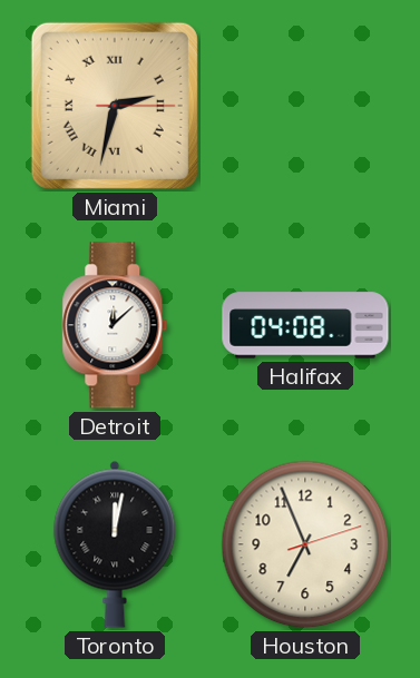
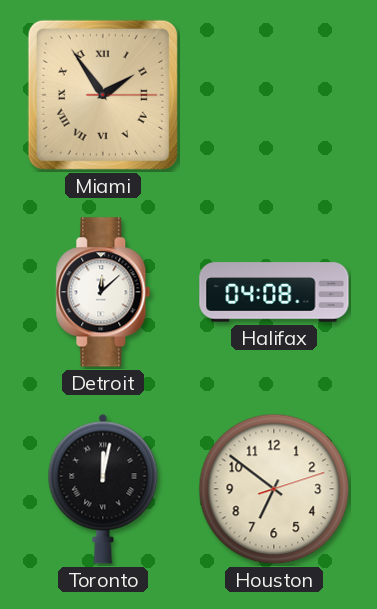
Miami: 2:32 -> 1:54
Houston: 6:56 -> 6:51
